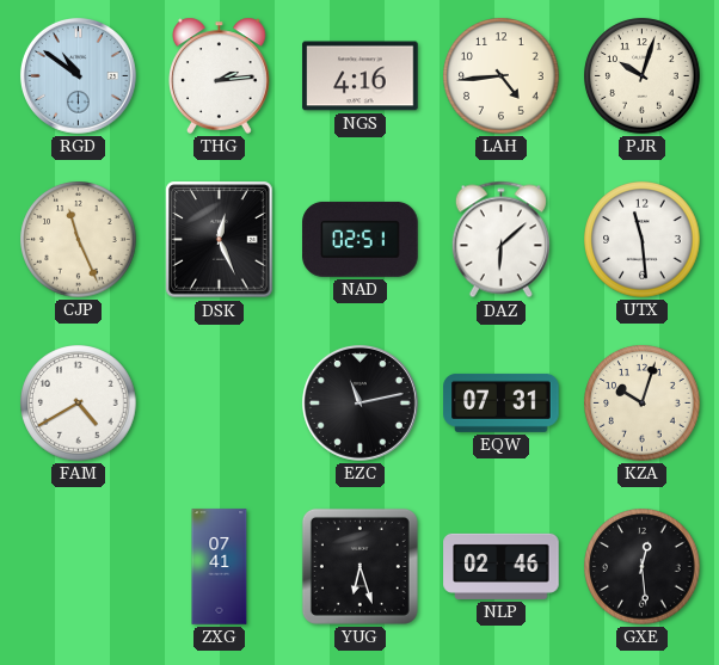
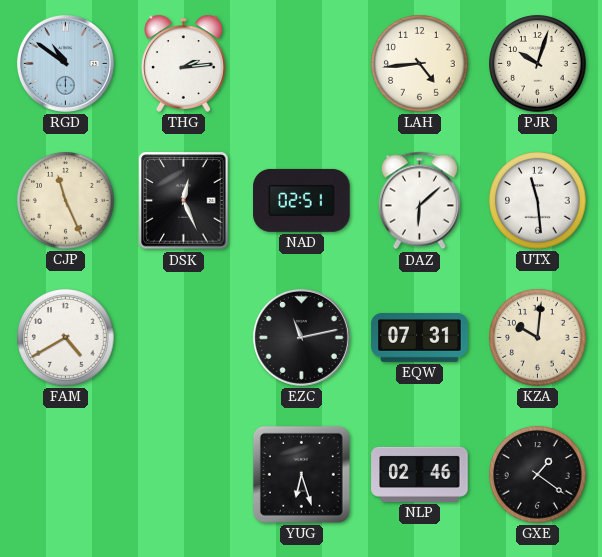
NGS: 4:16 -> none
KZA: 10:03 -> 10:01
ZXG: 07:41 -> none
GXE: 12:29 -> 1:21
